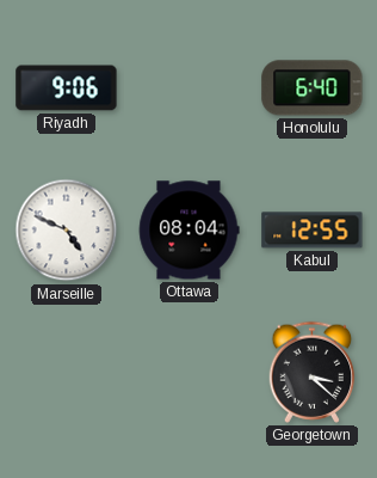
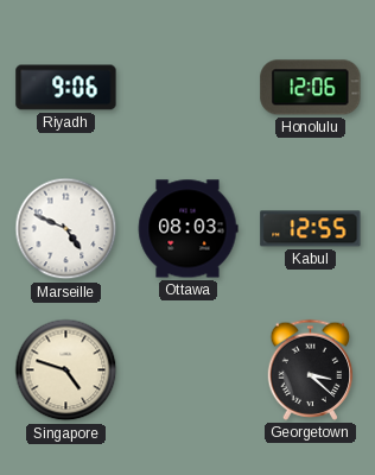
Honolulu: 6:40 -> 12:06
Ottawa: 08:04 -> 08:03
Singapore: none -> 4:48
